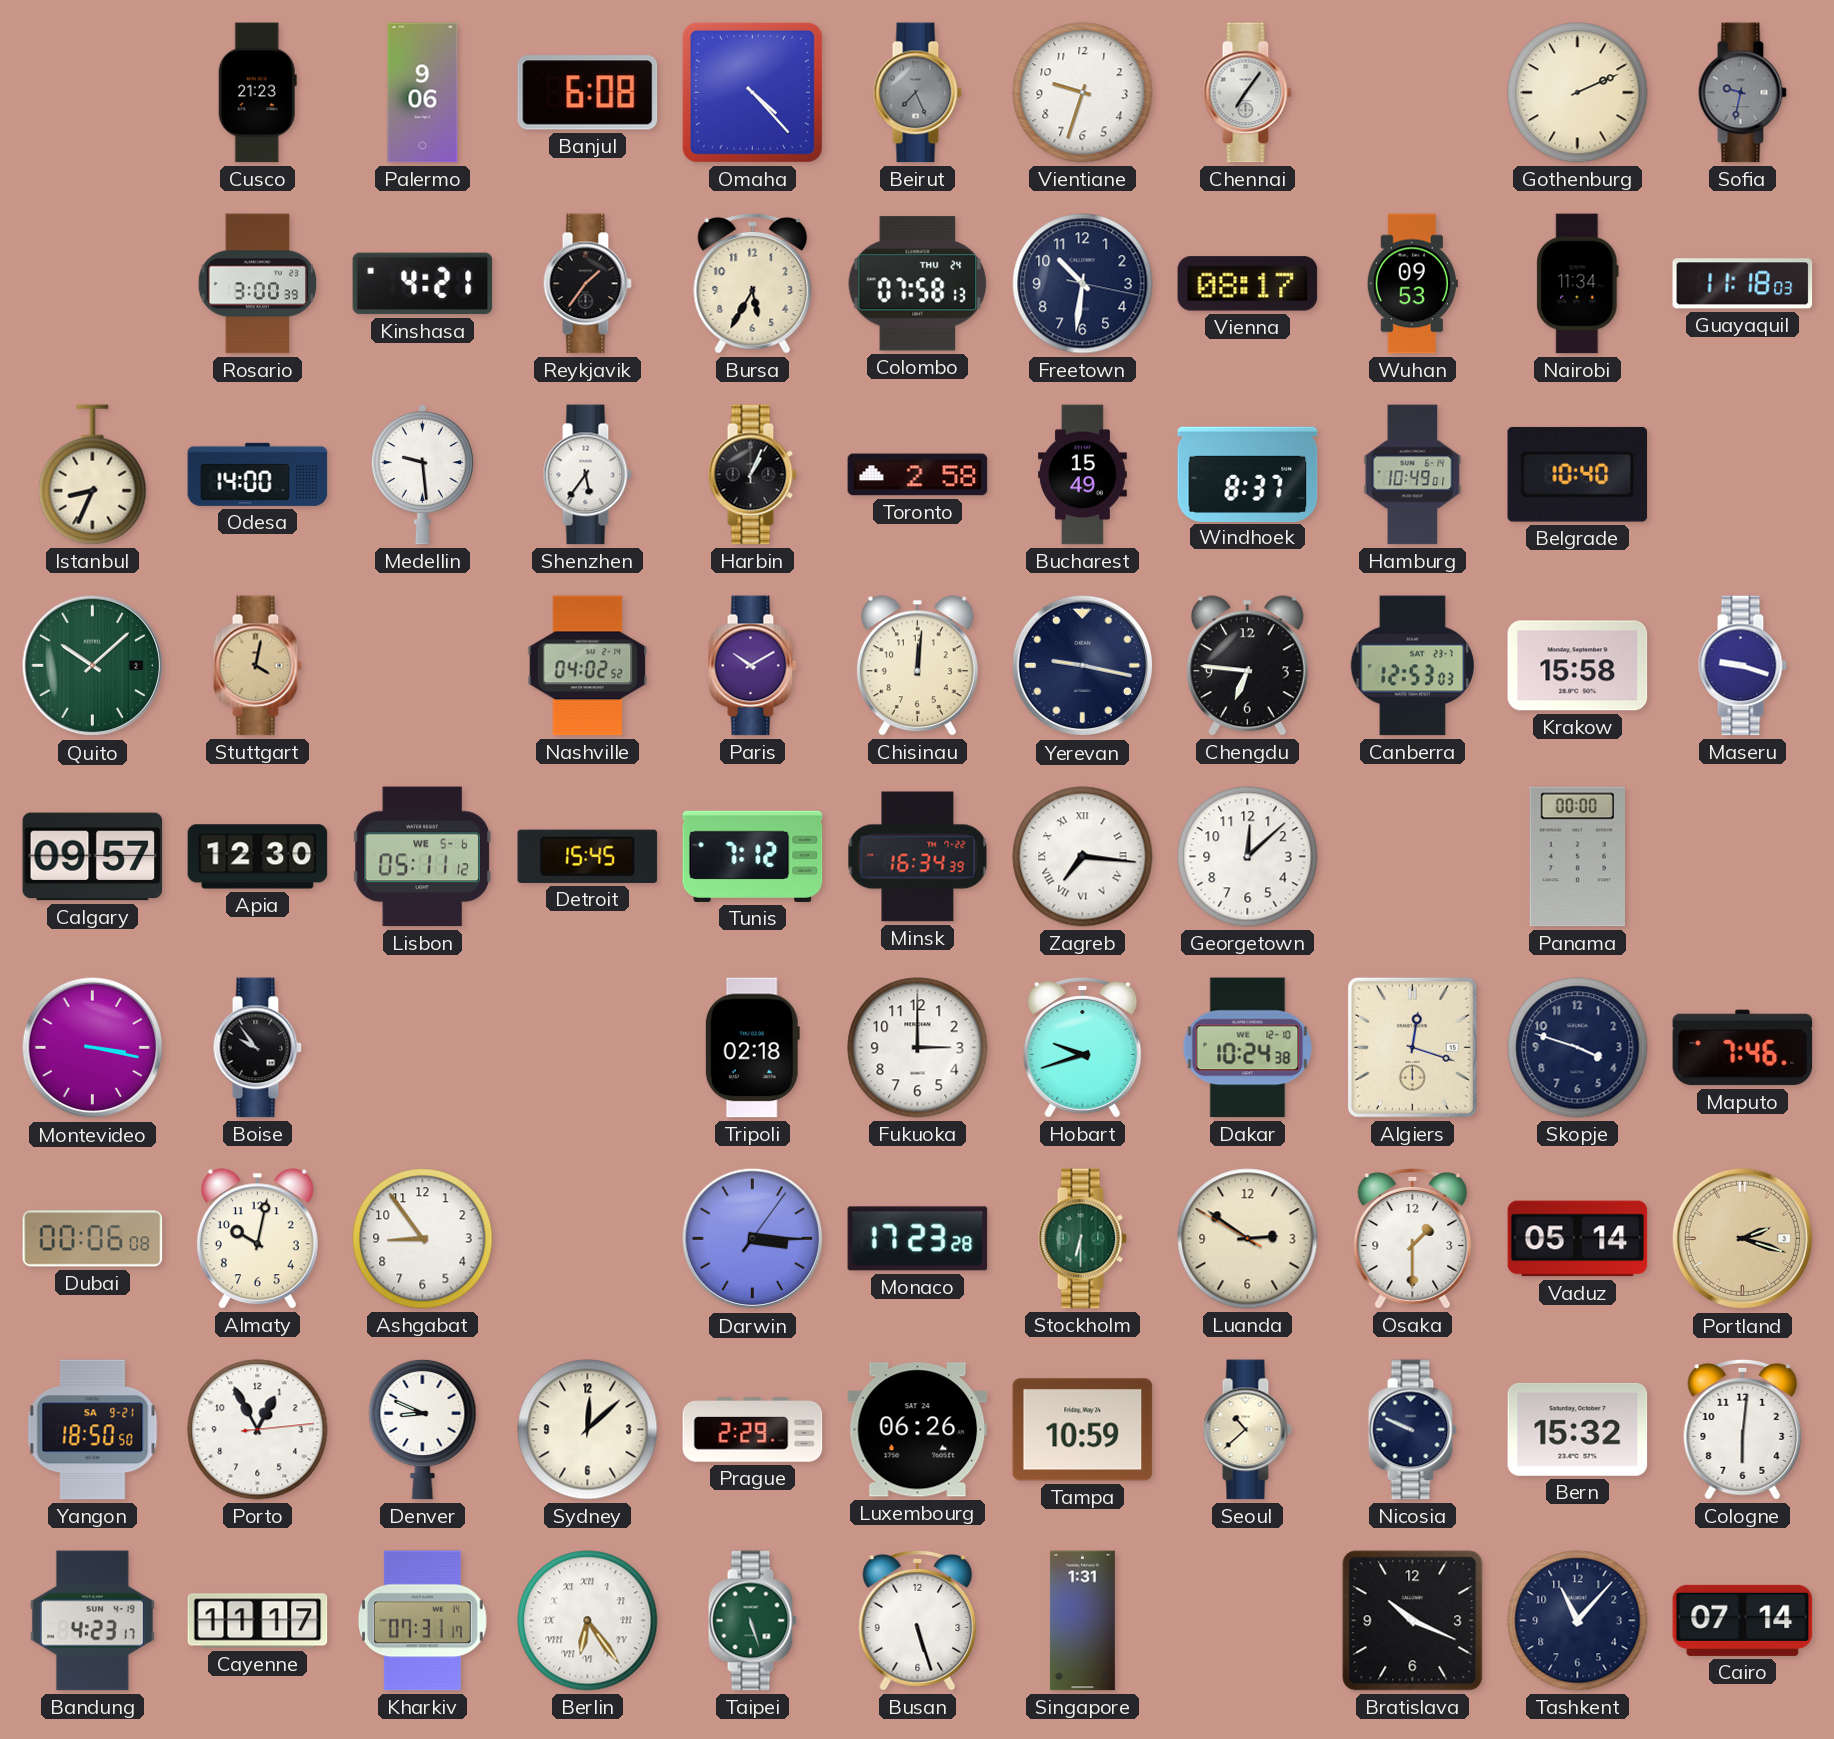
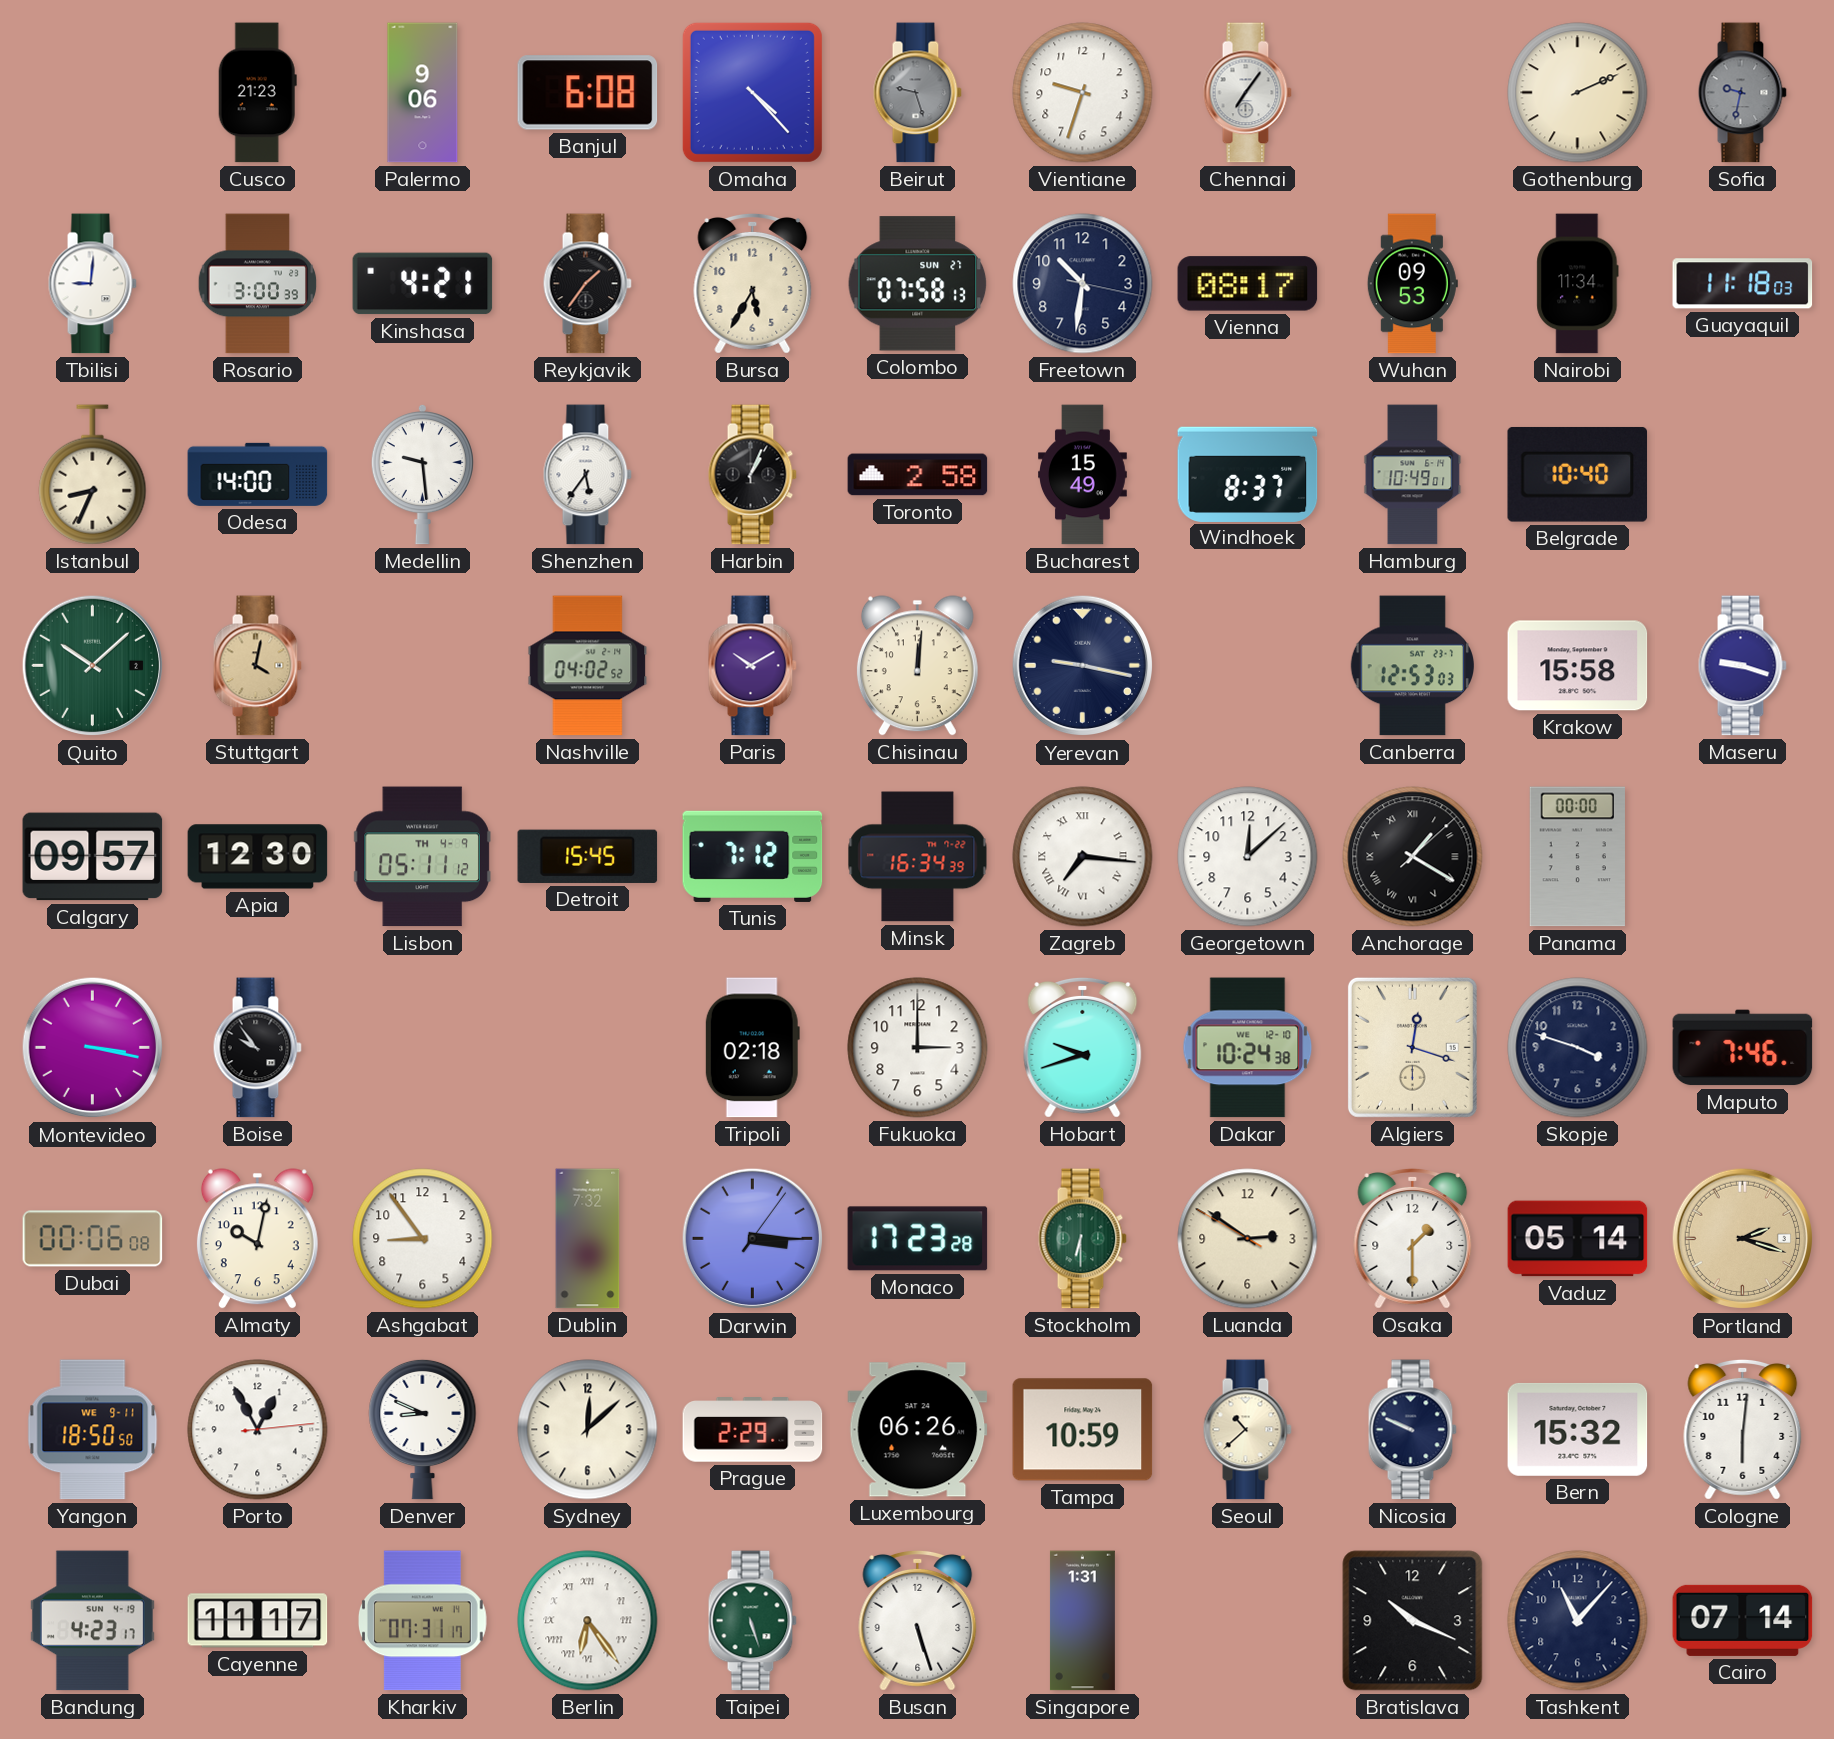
Beirut: 7:26 -> 9:27
Tbilisi: none -> 9:01
Colombo date: THU 24 -> SUN 27
Chengdu: 6:46 -> none
Lisbon date: WE 5-6 -> TH 4-9
Anchorage: none -> 1:20
Dublin: none -> 7:32
Yangon date: SA 9-21 -> WE 9-11
